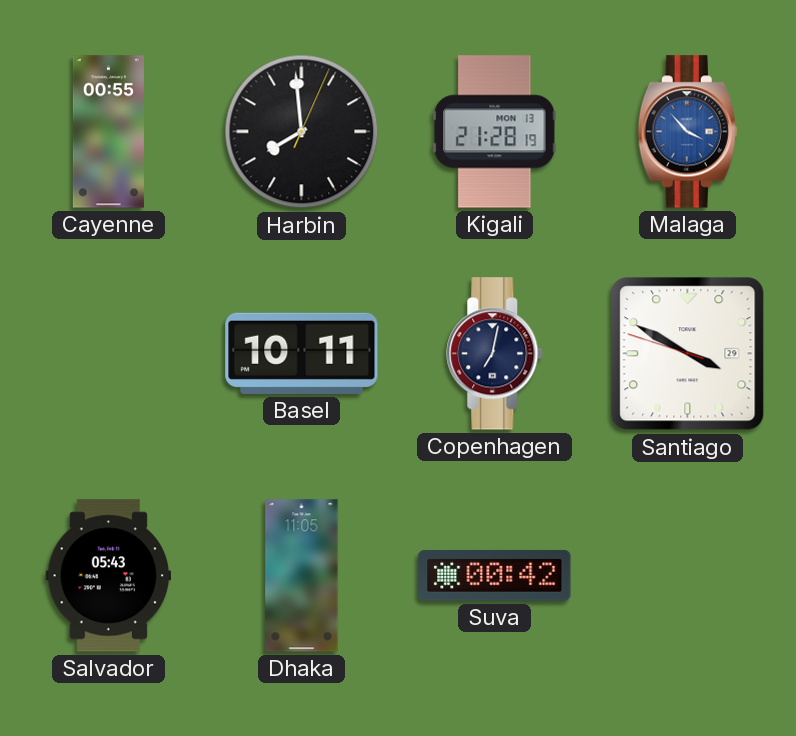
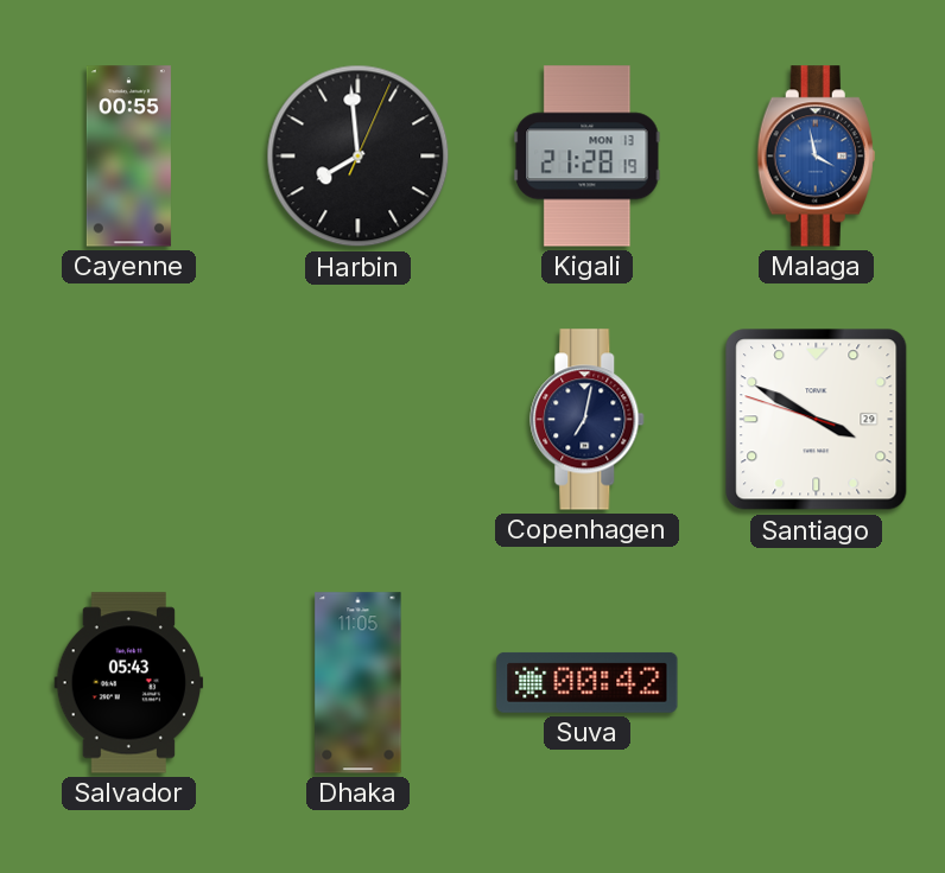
Malaga: 3:53 -> 3:58
Basel: 10:11 -> none
